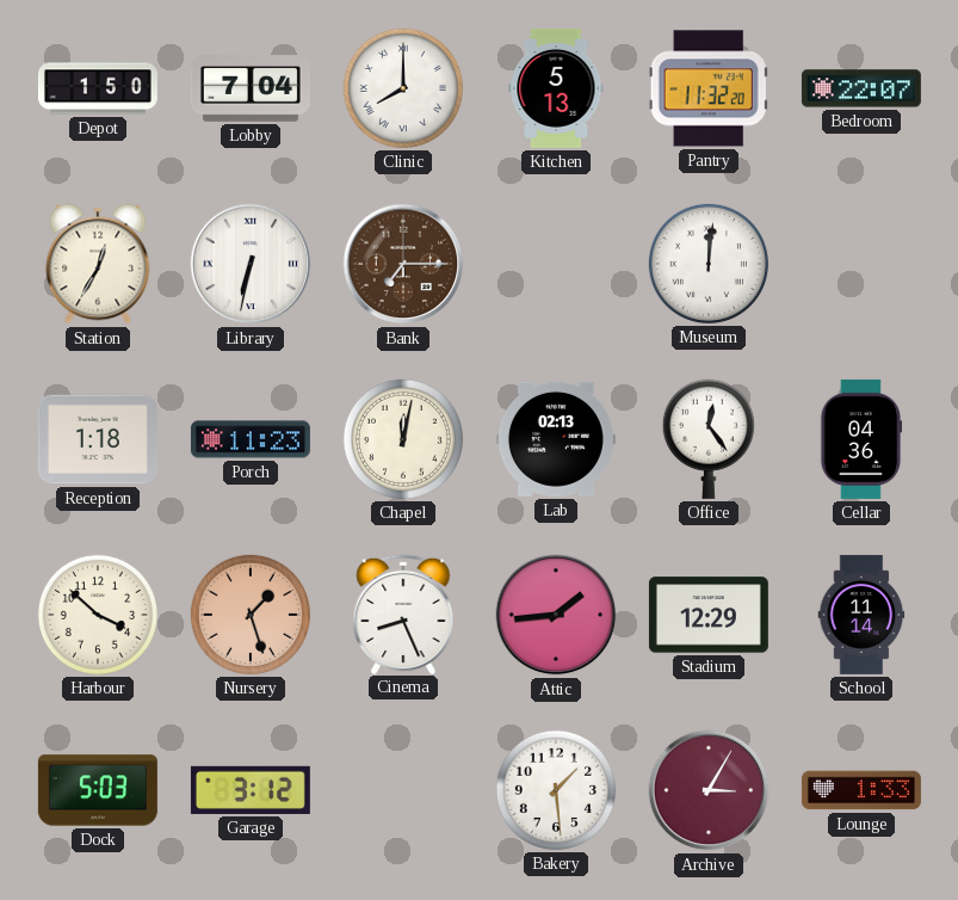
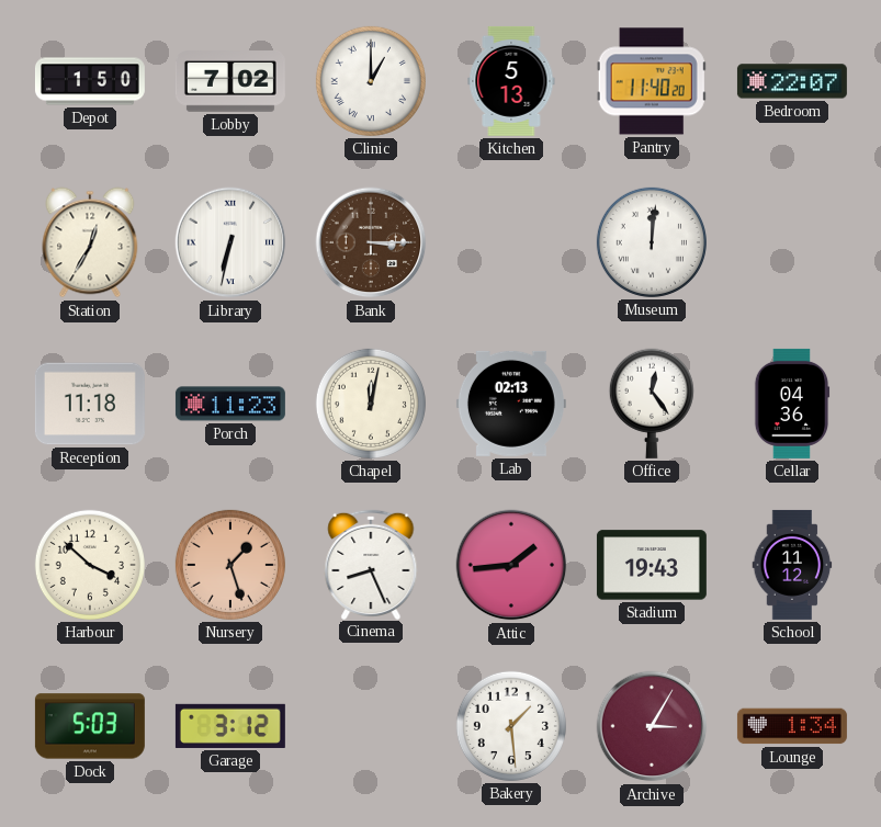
Lobby: 7:04 -> 7:02
Clinic: 8:00 -> 1:00
Pantry: 11:32 -> 11:40
Bank: 7:15 -> 3:15
Reception: 1:18 -> 11:18
Stadium: 12:29 -> 19:43
School: 11:14 -> 11:12
Lounge: 1:33 -> 1:34
